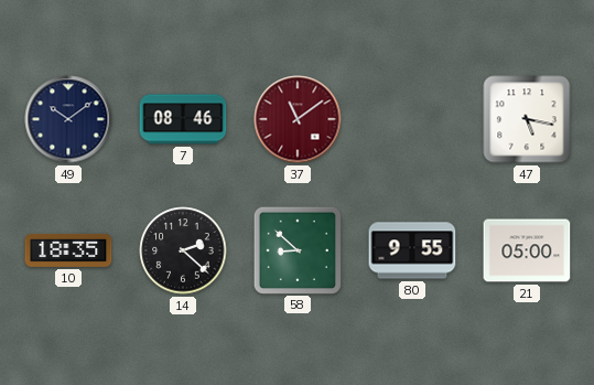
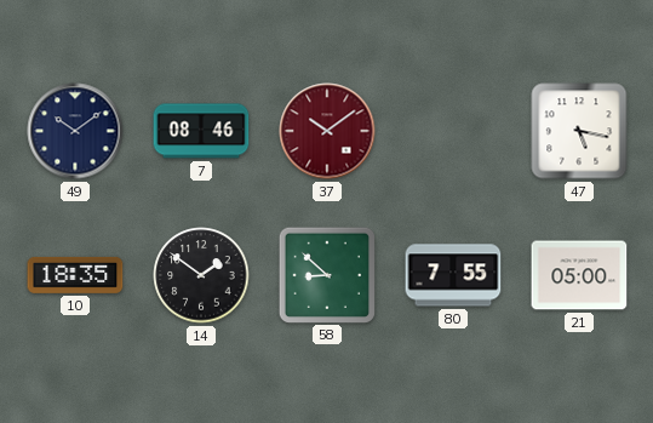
37: 11:09 -> 10:09
14: 2:22 -> 1:51
80: 9:55 -> 7:55
